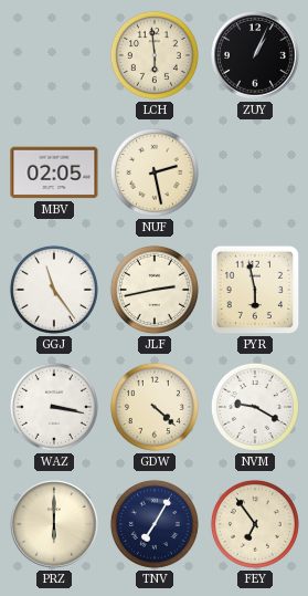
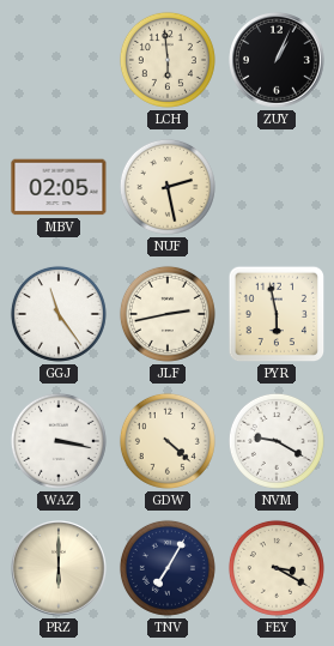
FEY: 6:54 -> 3:20
